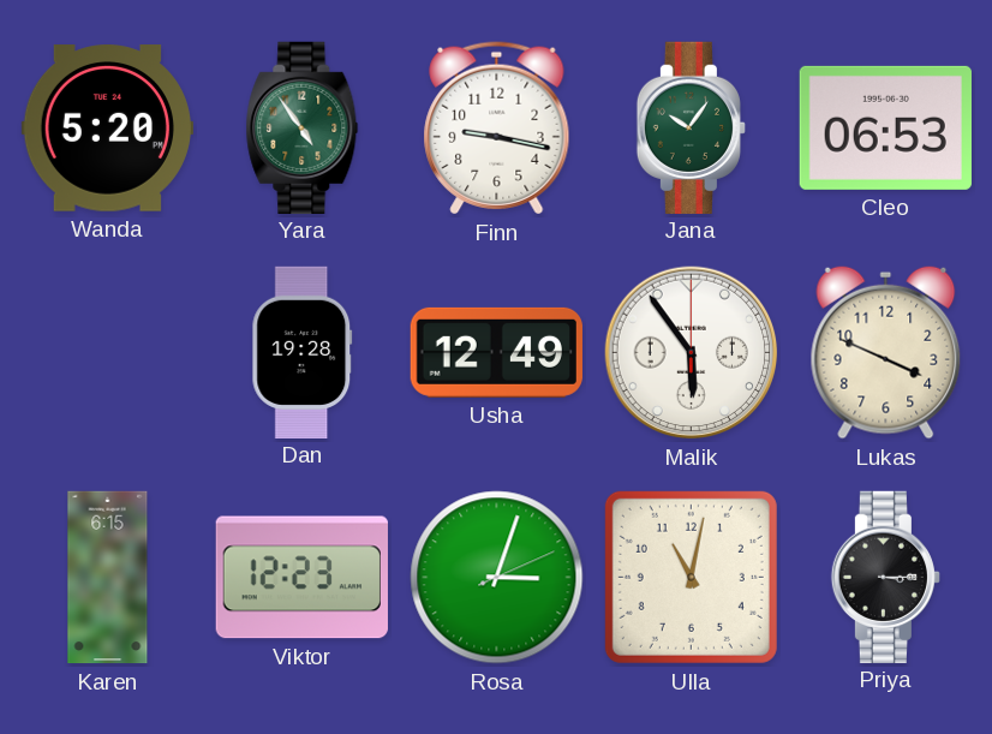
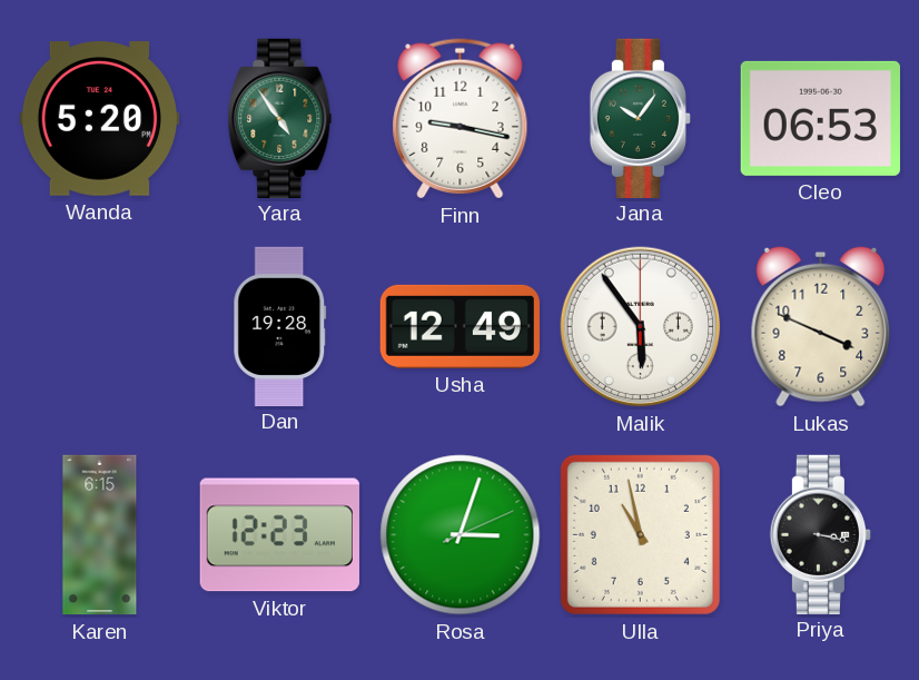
Ulla: 11:02 -> 10:58
Priya: 3:15 -> 3:17
